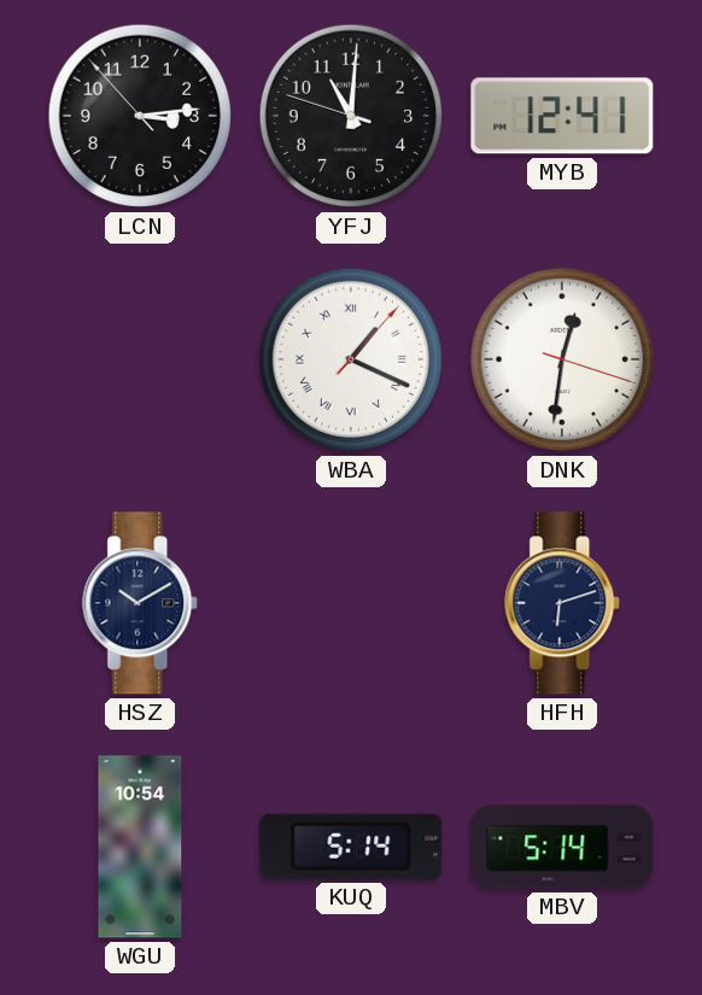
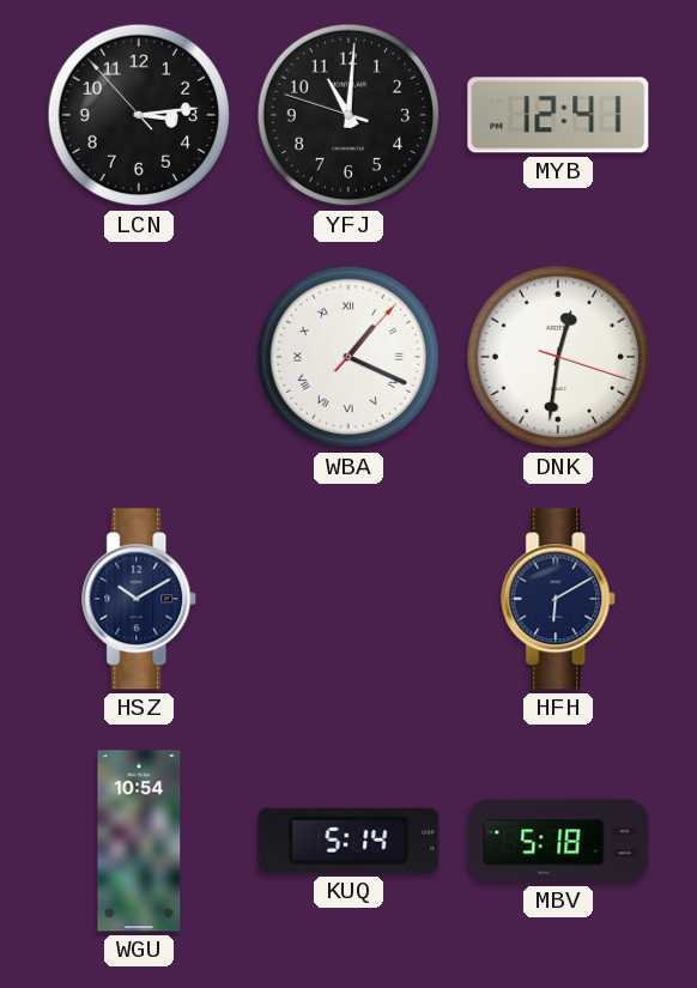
HFH: 6:12 -> 6:10
MBV: 5:14 -> 5:18
